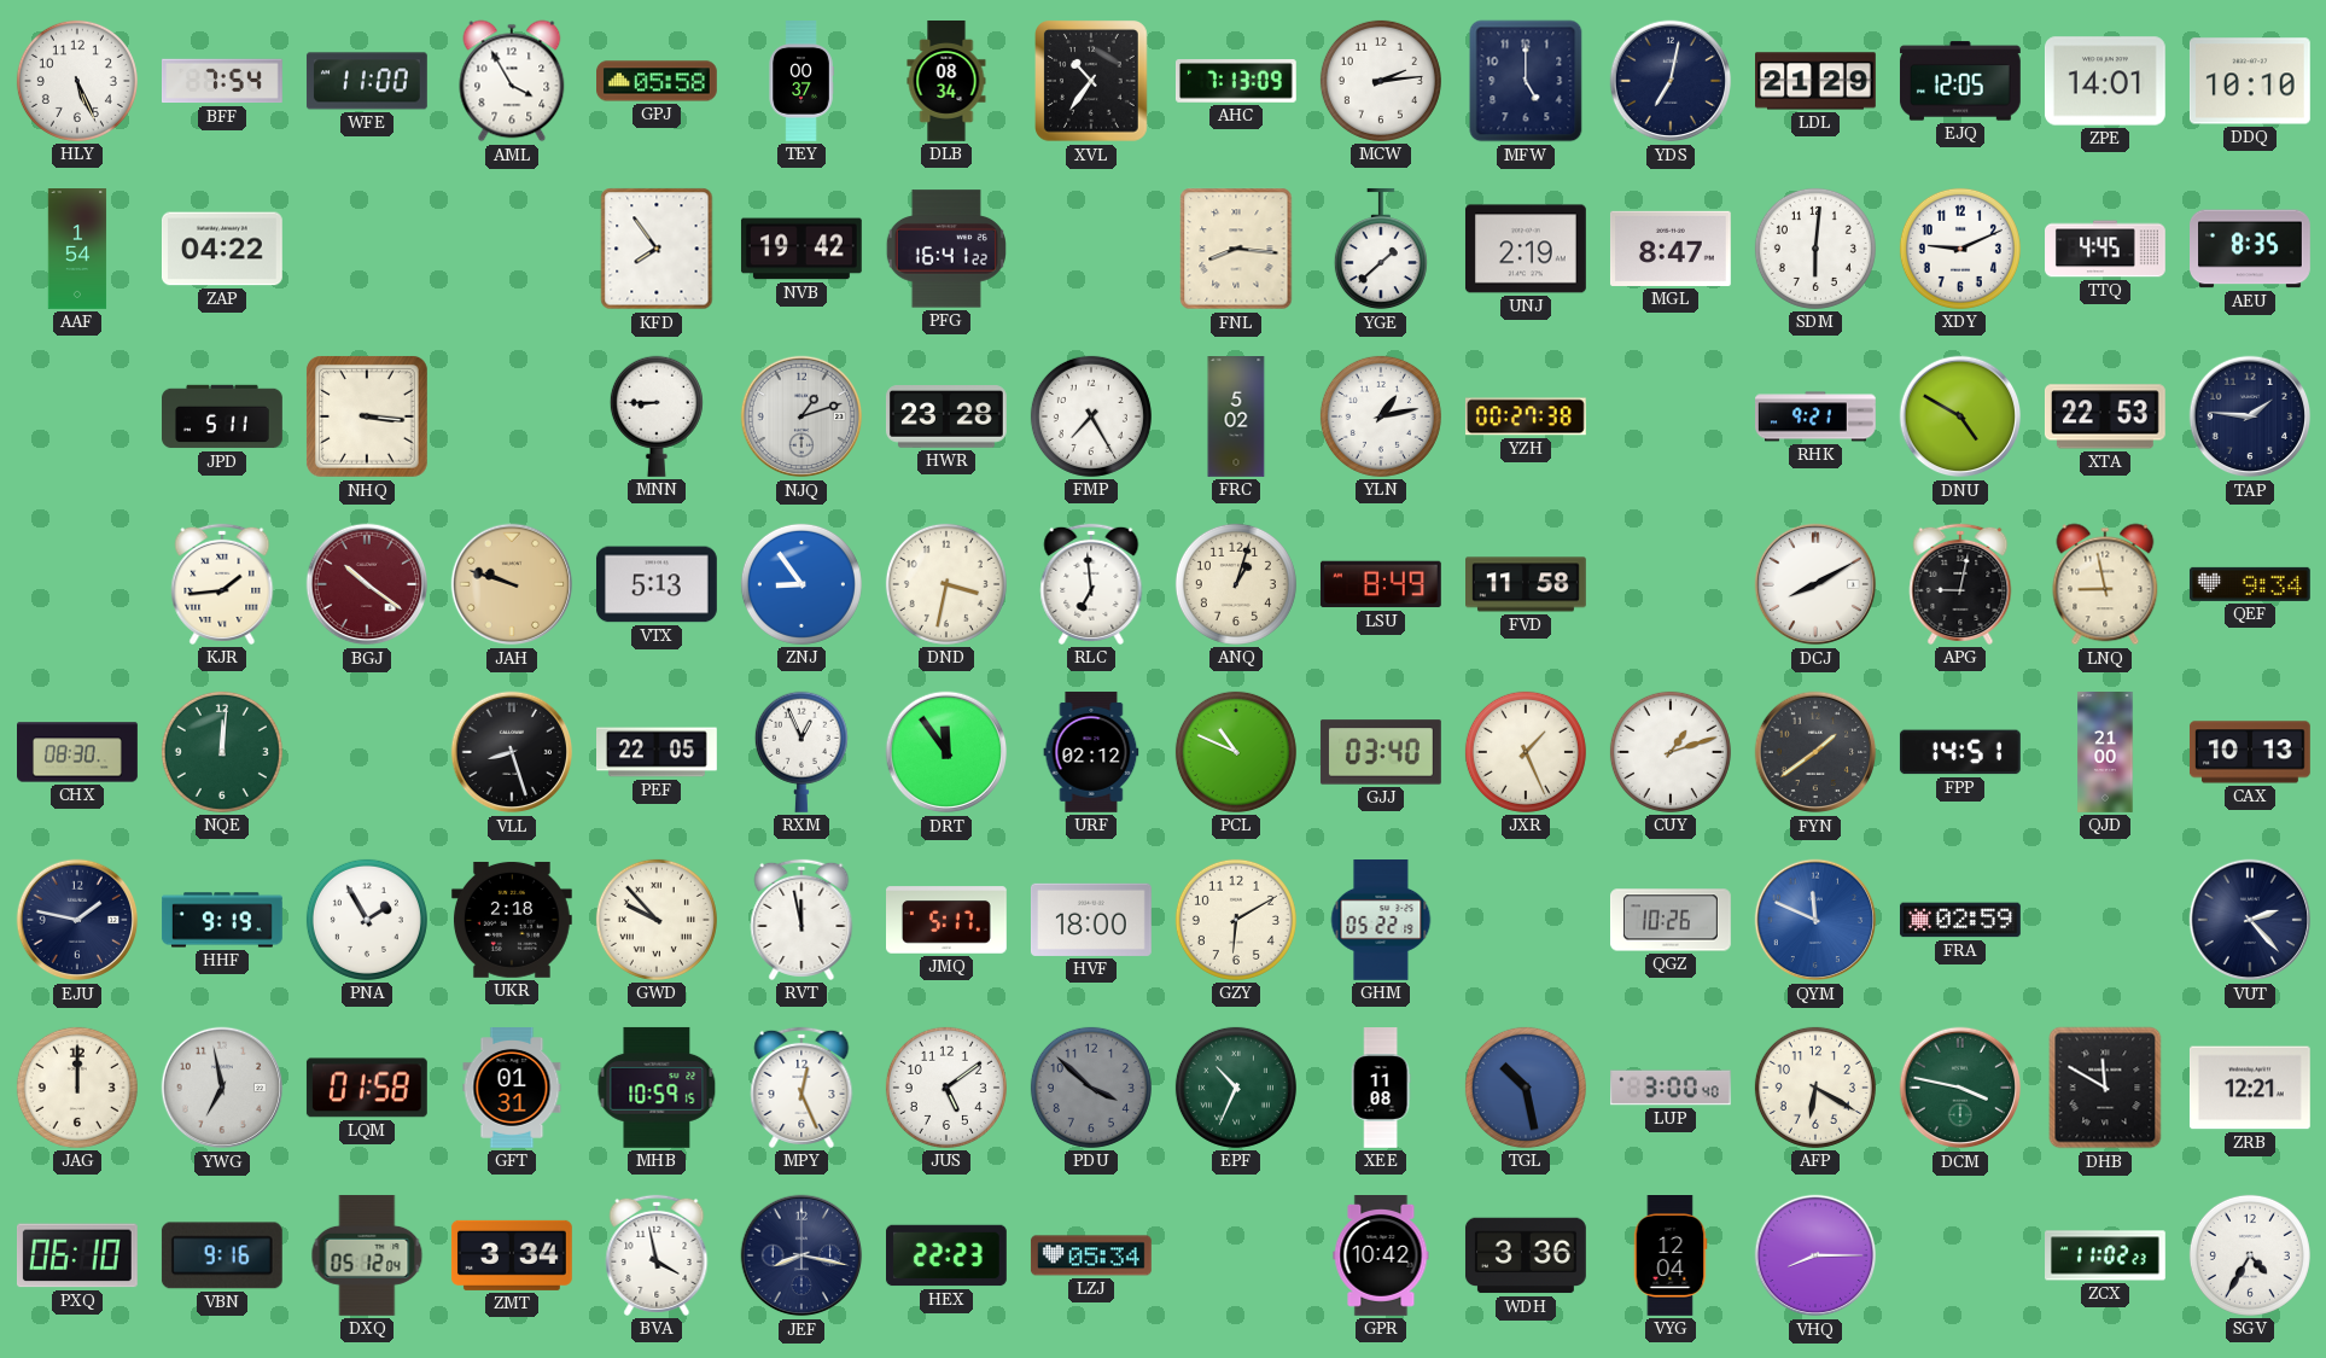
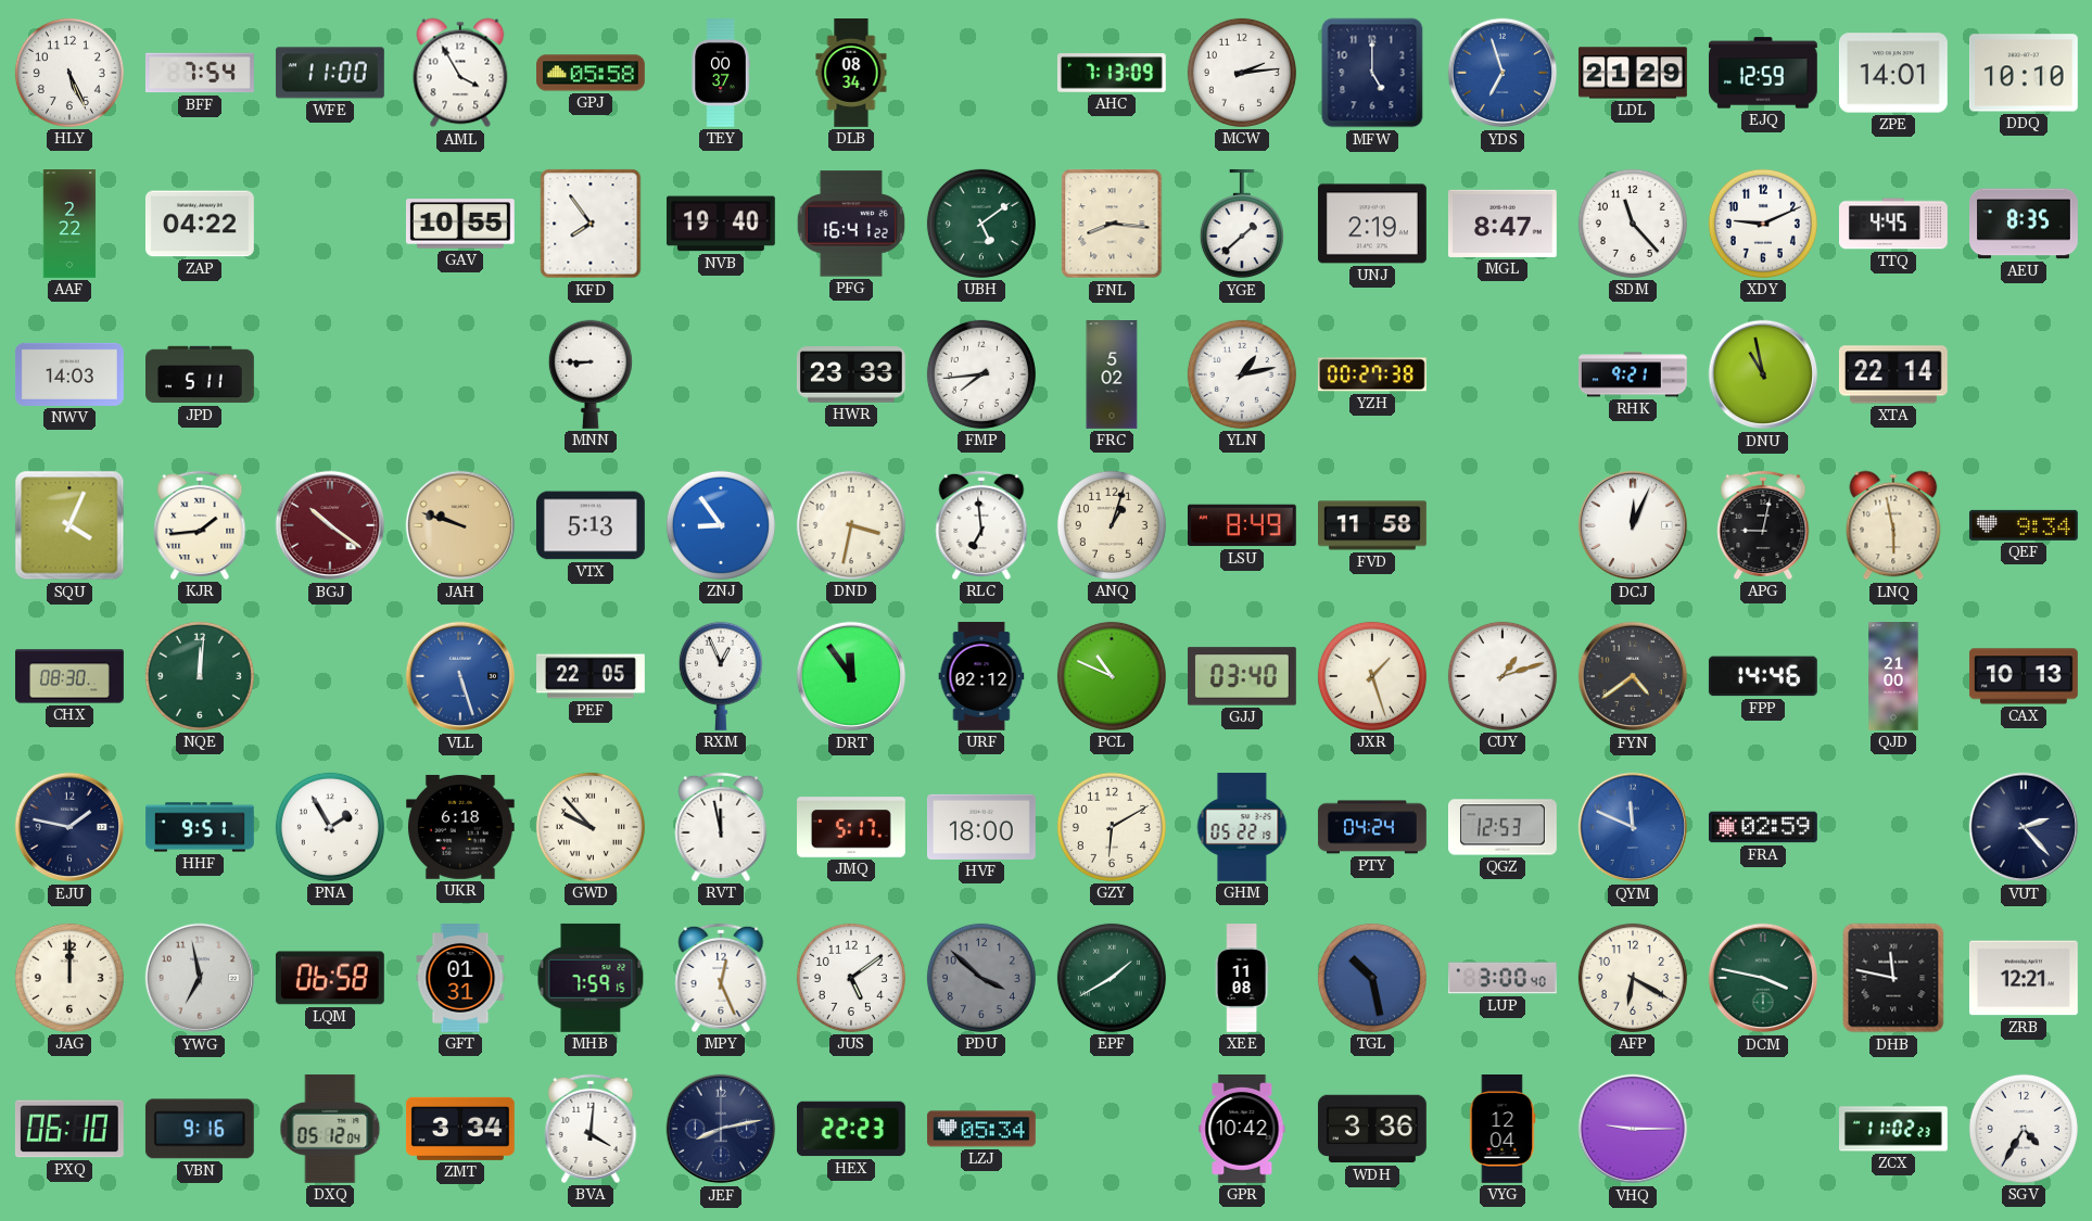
XVL: 10:36 -> none
YDS: 7:02 -> 6:57
YDS dial: navy -> blue
EJQ: 12:05 -> 12:59
AAF: 1:54 -> 2:22
GAV: none -> 10:55
NVB: 19:42 -> 19:40
UBH: none -> 5:09
SDM: 6:01 -> 11:23
NWV: none -> 14:03
NHQ: 3:16 -> none
NJQ: 1:12 -> none
HWR: 23:28 -> 23:33
FMP: 7:25 -> 7:44
DNU: 4:50 -> 10:58
XTA: 22:53 -> 22:14
TAP: 1:46 -> none
SQU: none -> 4:04
DCJ: 8:10 -> 12:04
LNQ: 8:58 -> 5:58
VLL: 8:27 -> 5:27
VLL dial: black -> blue
JXR: 1:26 -> 1:27
FYN: 1:39 -> 4:39
FPP: 14:51 -> 14:46
HHF: 9:19 -> 9:51
UKR: 2:18 -> 6:18
PTY: none -> 04:24
QGZ: 10:26 -> 12:53
LQM: 01:58 -> 06:58
MHB: 10:59 -> 7:59
EPF: 10:34 -> 1:40
DHB: 11:50 -> 11:47
BVA: 3:58 -> 4:01
JEF: 8:17 -> 8:13
VHQ: 8:15 -> 9:15
